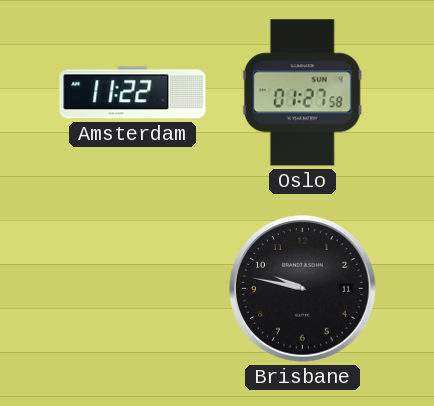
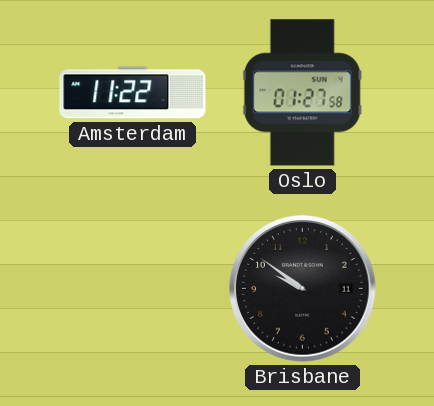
Brisbane: 9:47 -> 9:51
